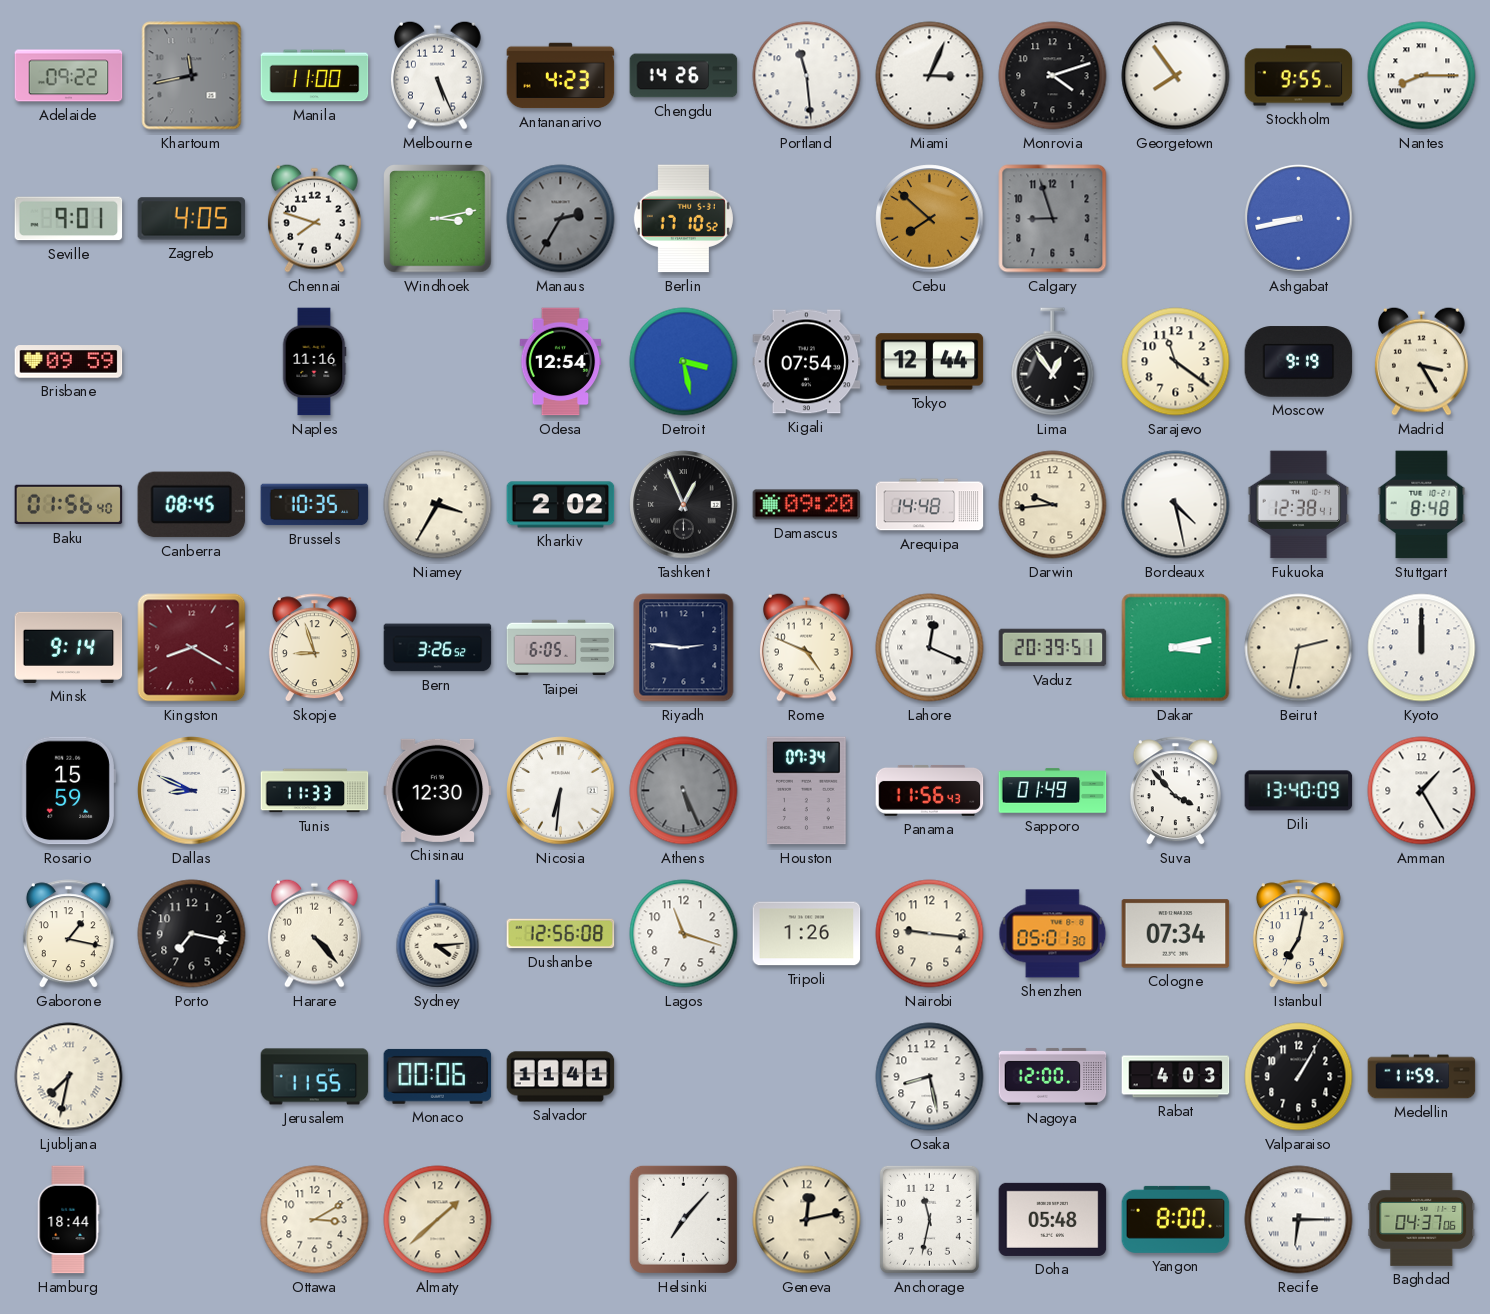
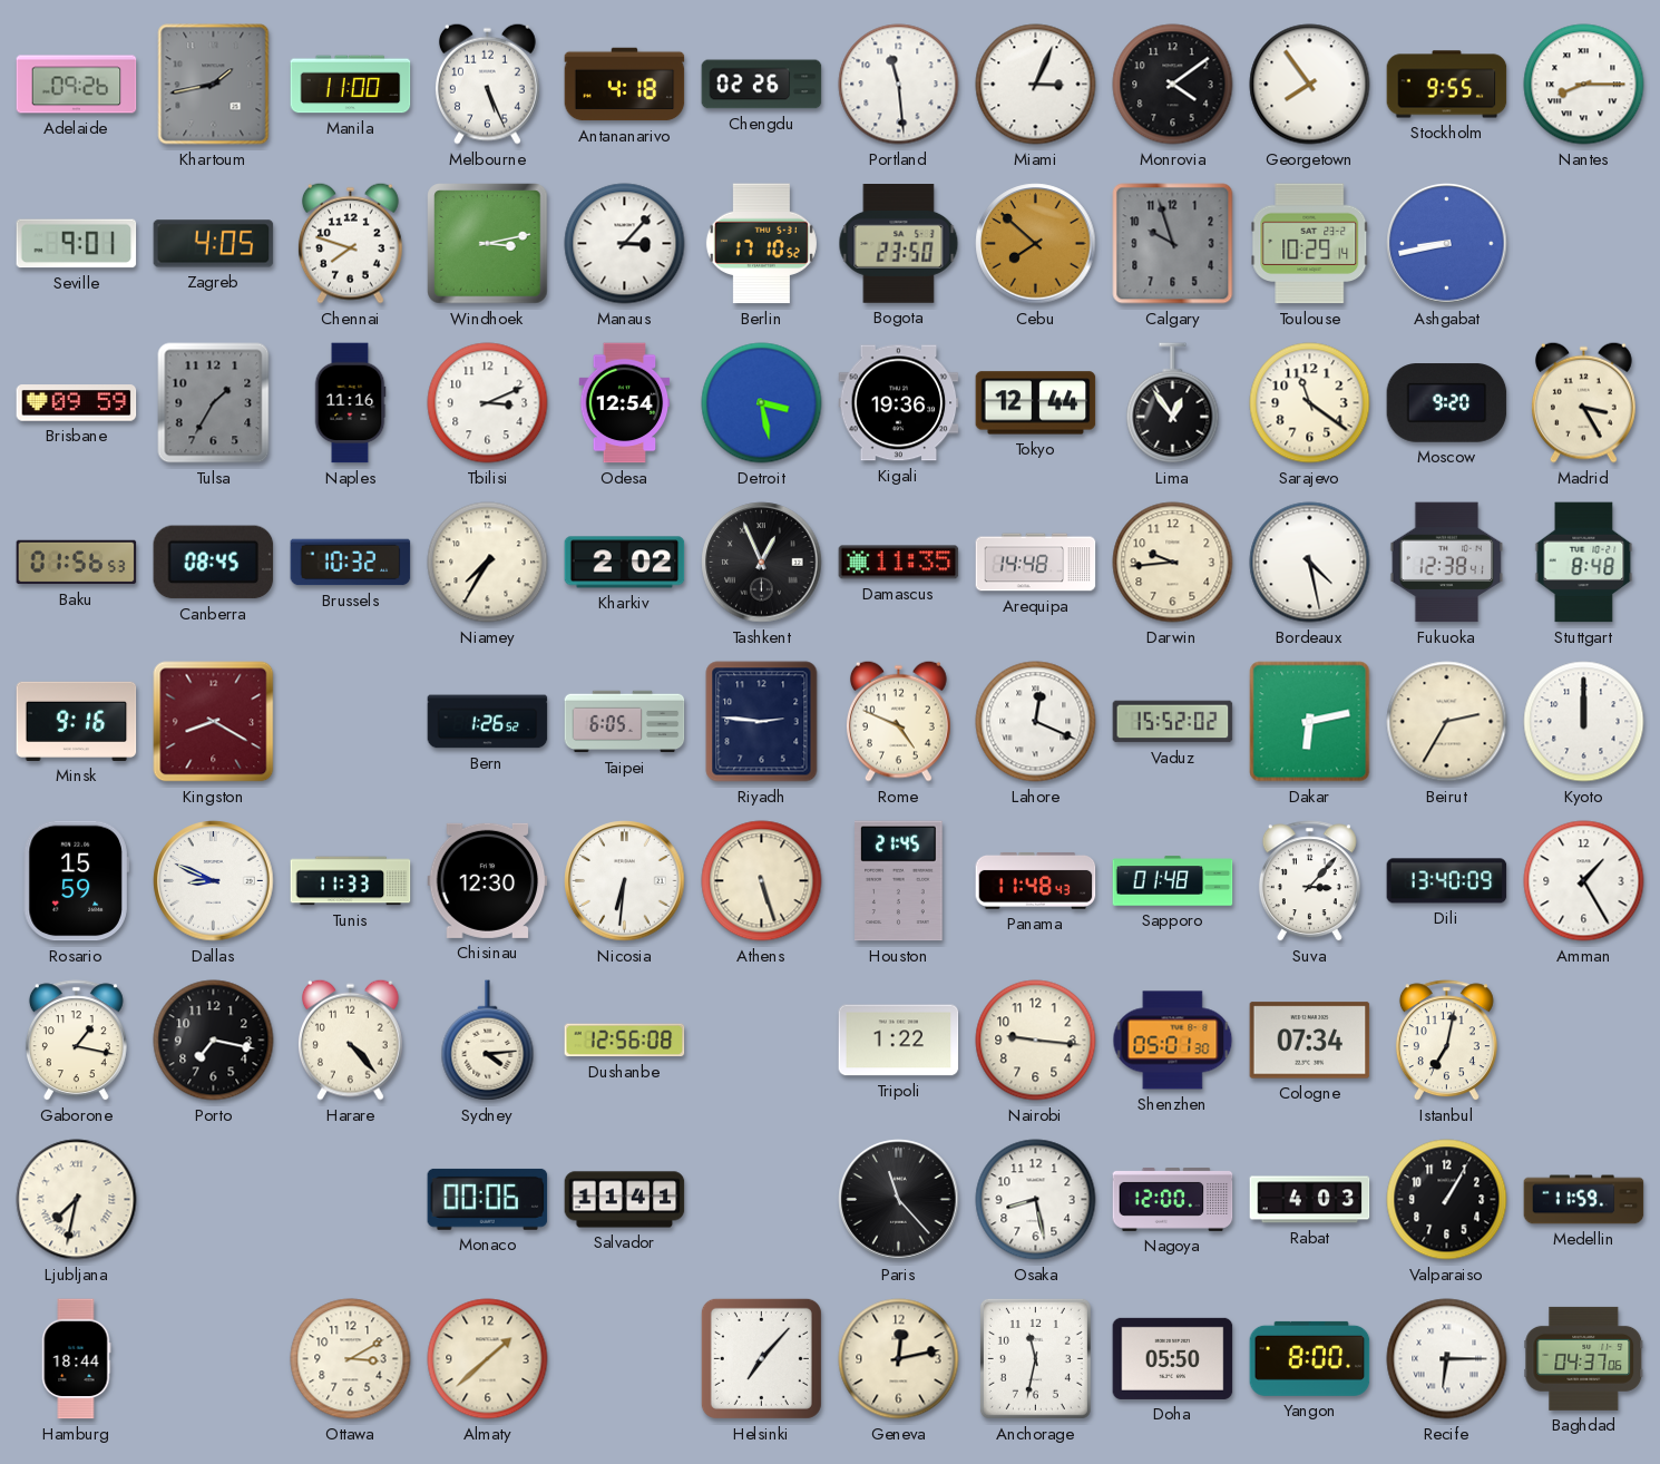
Adelaide: 09:22 -> 09:26
Khartoum: 11:43 -> 1:43
Antananarivo: 4:23 -> 4:18
Chengdu: 14:26 -> 02:26
Monrovia: 4:12 -> 4:09
Manaus: 2:35 -> 3:07
Manaus dial: grey -> white
Bogota: none -> 23:50
Calgary: 8:57 -> 9:57
Toulouse: none -> 10:29
Tulsa: none -> 1:35
Tbilisi: none -> 3:11
Kigali: 07:54 -> 19:36
Moscow: 9:19 -> 9:20
Baku: 01:56:40 -> 01:56:53
Brussels: 10:35 -> 10:32
Niamey: 3:35 -> 7:35
Damascus: 09:20 -> 11:35
Minsk: 9:14 -> 9:16
Skopje: 8:57 -> none
Bern: 3:26 -> 1:26
Vaduz: 20:39 -> 15:52
Dakar: 3:13 -> 6:13
Beirut: 2:32 -> 2:35
Athens: 5:26 -> 5:27
Athens dial: grey -> cream
Houston: 07:34 -> 21:45
Panama: 11:56 -> 11:48
Sapporo: 01:49 -> 01:48
Suva: 3:53 -> 3:07
Lagos: 11:18 -> none
Tripoli: 1:26 -> 1:22
Jerusalem: 11:55 -> none
Paris: none -> 11:23
Doha: 05:48 -> 05:50
